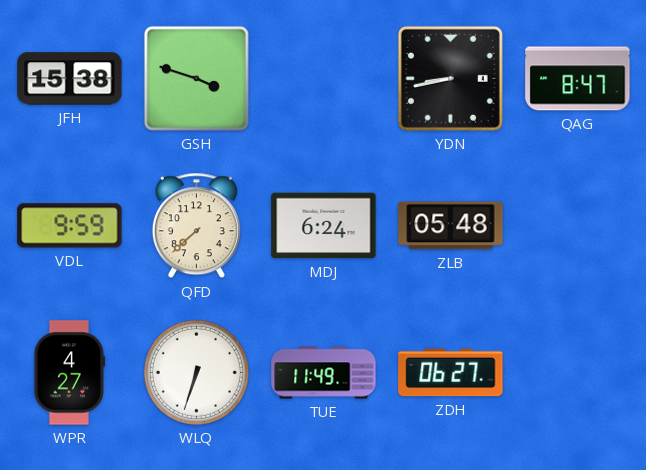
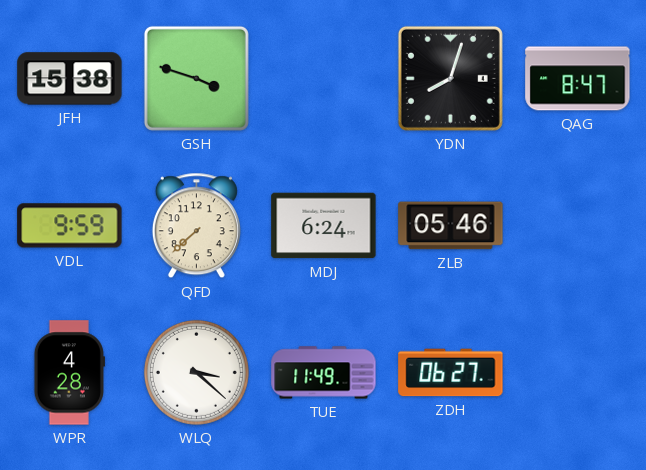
YDN: 8:43 -> 8:03
ZLB: 05:48 -> 05:46
WPR: 4:27 -> 4:28
WLQ: 6:33 -> 3:22
